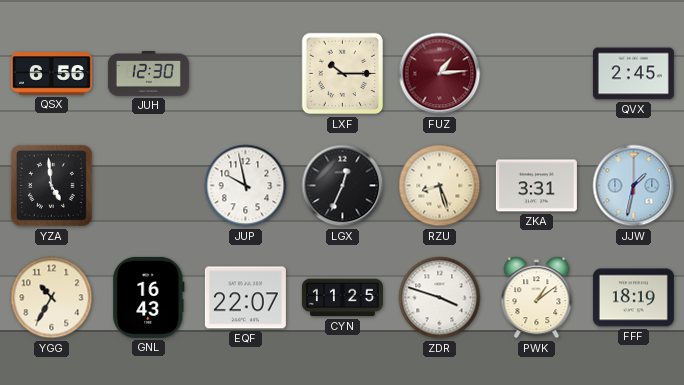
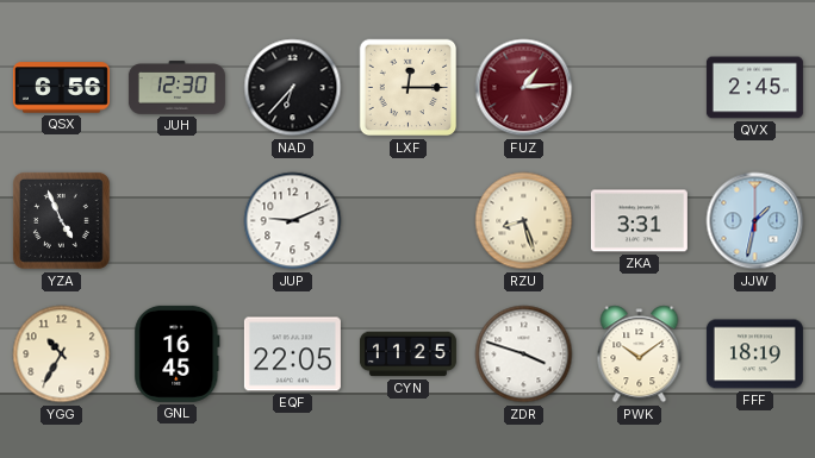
NAD: none -> 6:37
LXF: 10:15 -> 12:15
YZA: 4:59 -> 4:56
JUP: 9:58 -> 9:11
LGX: 12:34 -> none
GNL: 16:43 -> 16:45
EQF: 22:07 -> 22:05
PWK: 1:09 -> 10:09
